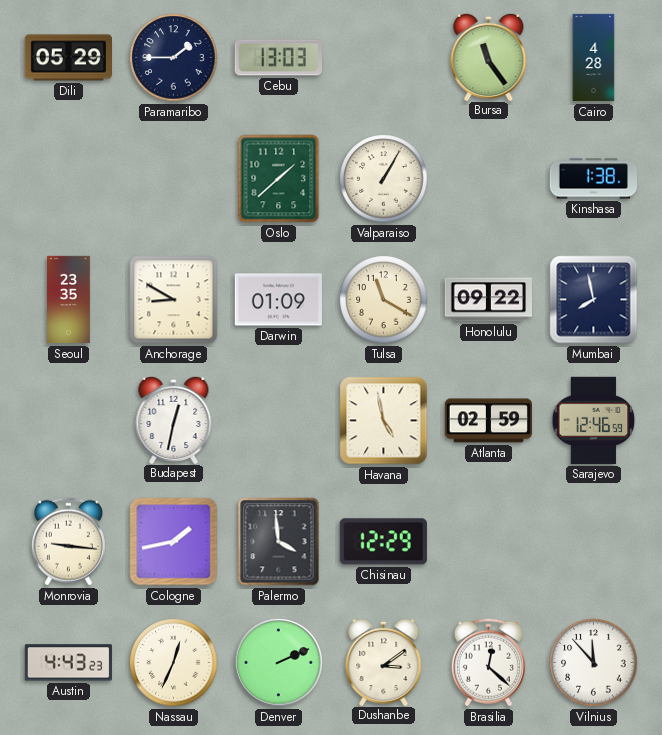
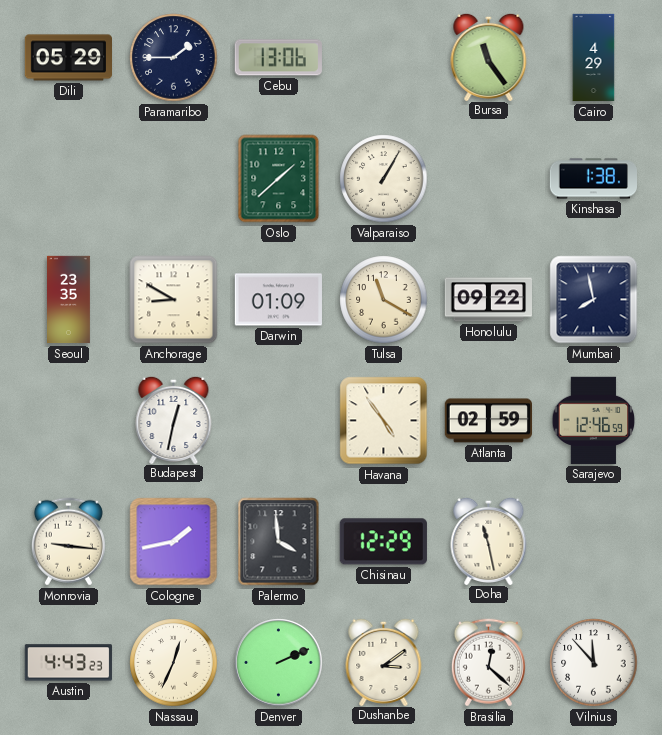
Cebu: 13:03 -> 13:06
Cairo: 4:28 -> 4:29
Havana: 4:58 -> 4:54
Doha: none -> 11:28
